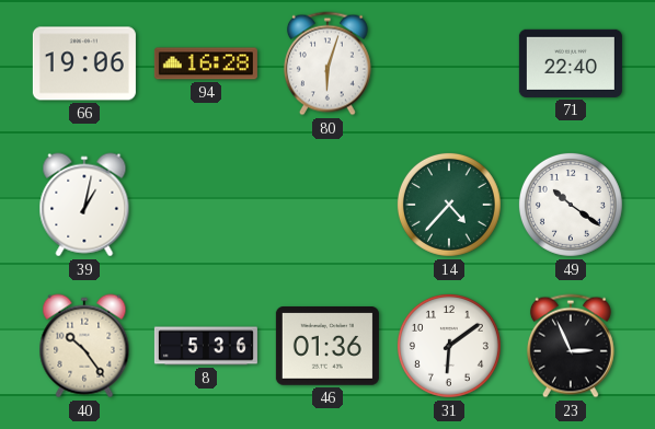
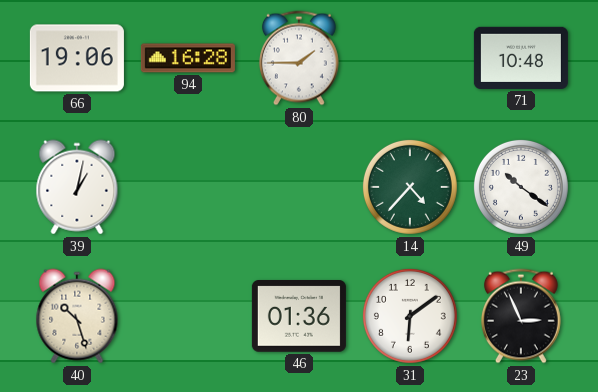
80: 6:03 -> 1:45
71: 22:40 -> 10:48
40: 10:24 -> 10:27
8: 5:36 -> none
